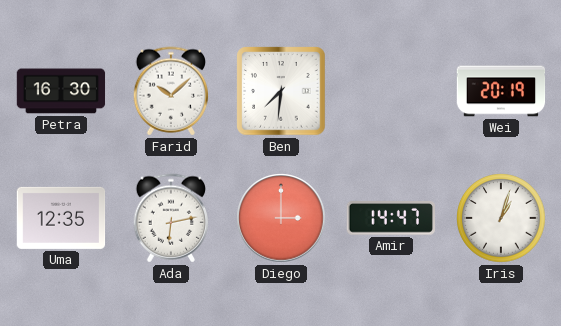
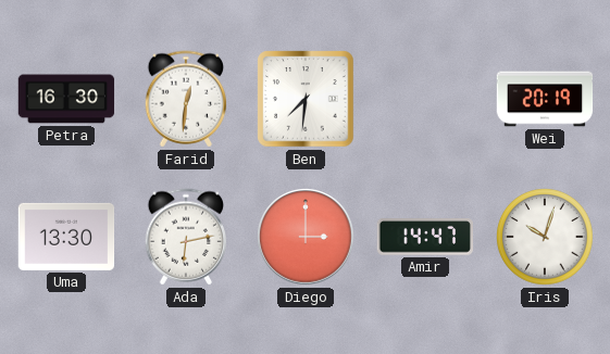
Farid: 10:08 -> 12:31
Uma: 12:35 -> 13:30
Iris: 1:03 -> 10:03
